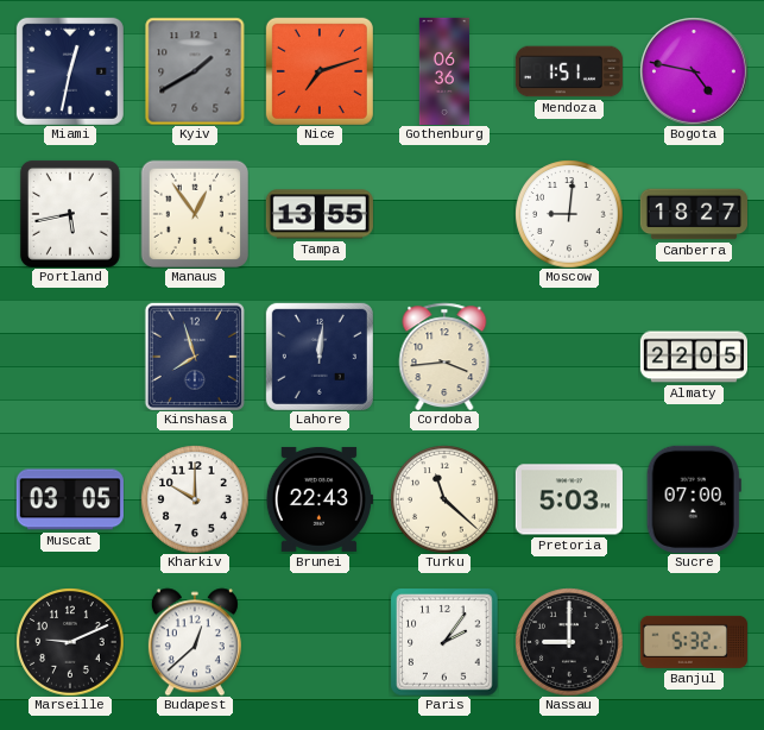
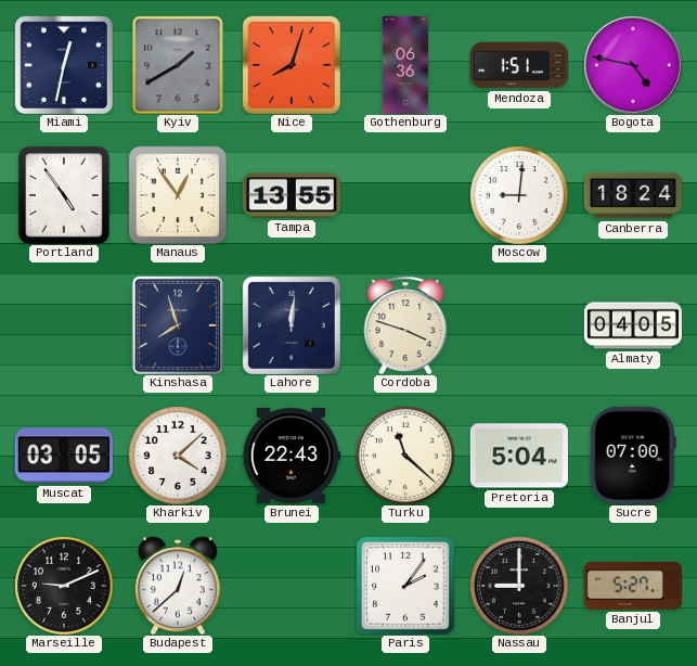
Nice: 7:12 -> 8:03
Portland: 5:43 -> 4:54
Canberra: 18:27 -> 18:24
Cordoba: 3:44 -> 3:48
Almaty: 22:05 -> 04:05
Kharkiv: 10:00 -> 4:08
Pretoria: 5:03 -> 5:04
Banjul: 5:32 -> 5:27
